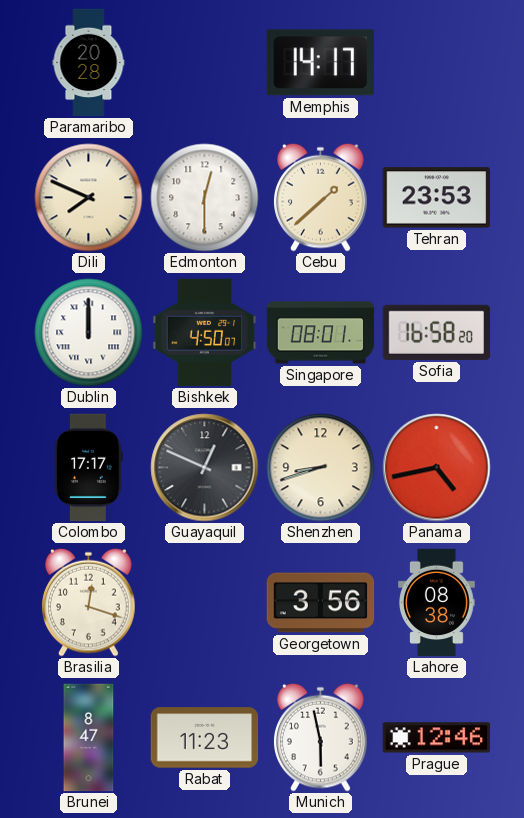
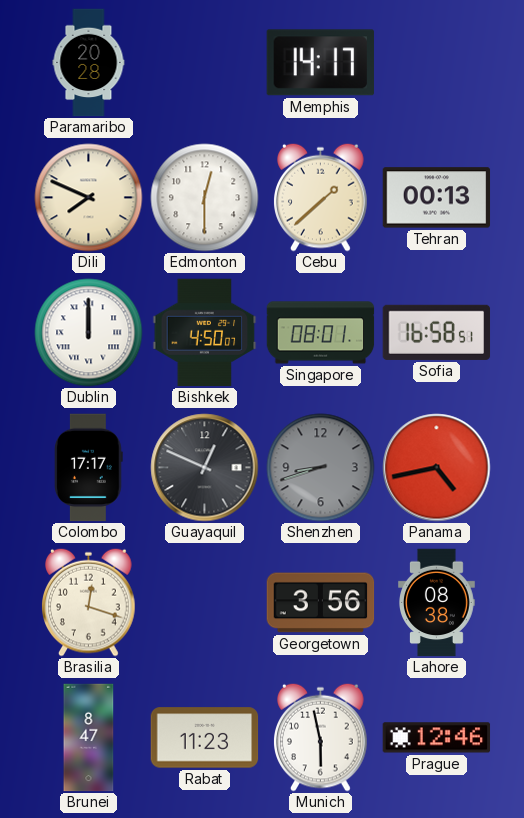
Tehran: 23:53 -> 00:13
Sofia: 16:58:20 -> 16:58:51
Shenzhen dial: cream -> grey
